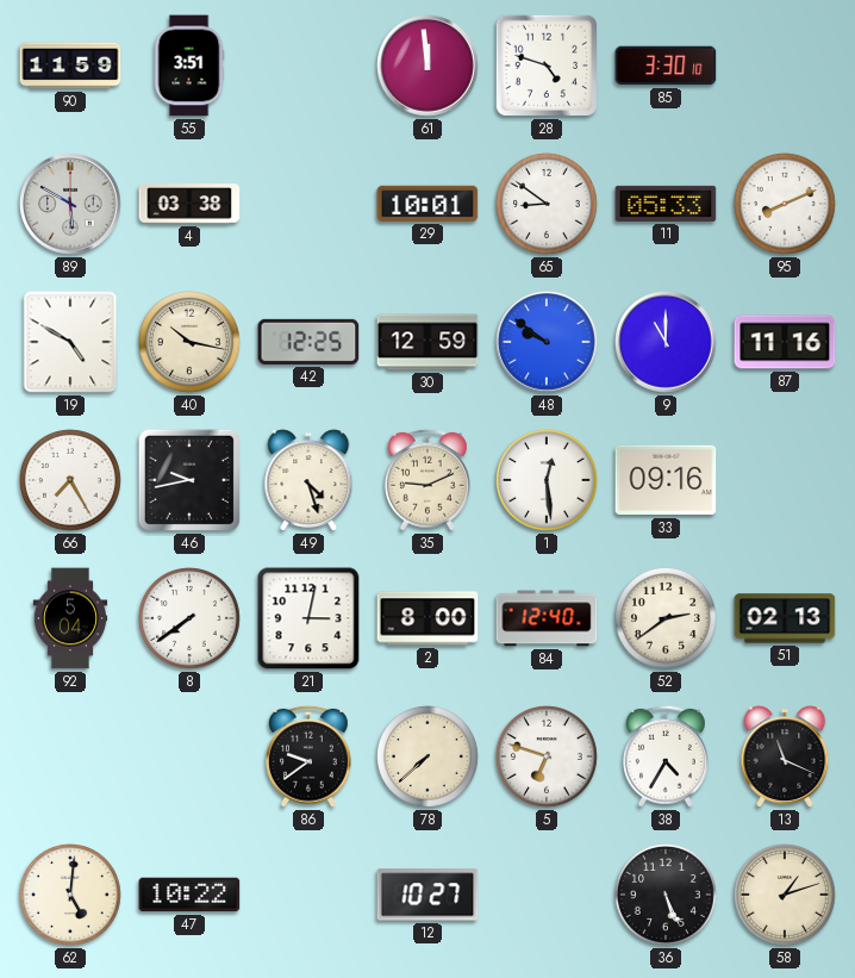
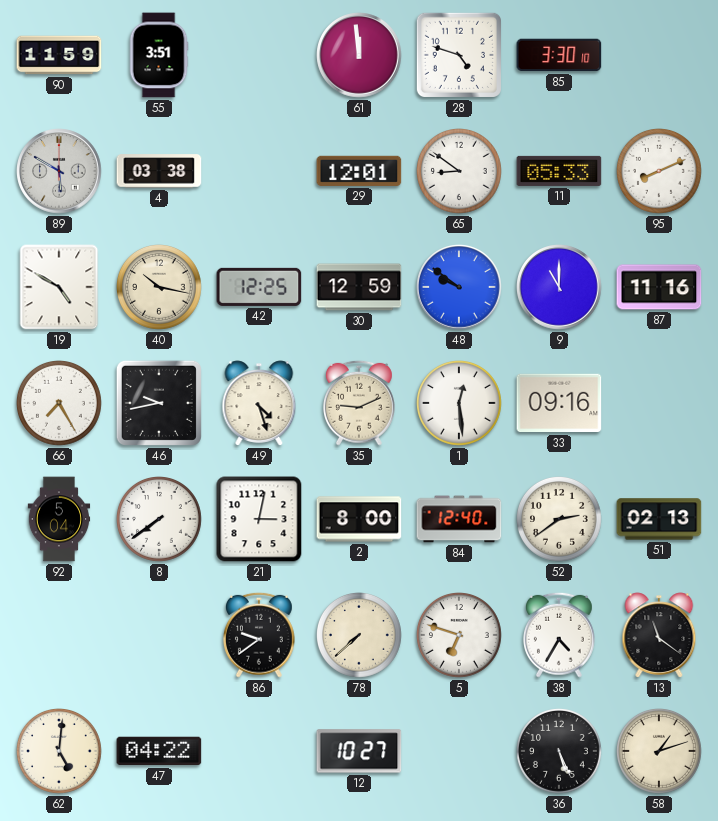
29: 10:01 -> 12:01
13: 11:19 -> 11:21
47: 10:22 -> 04:22
